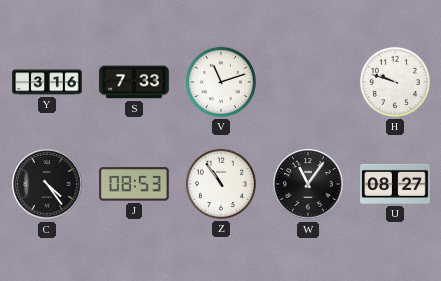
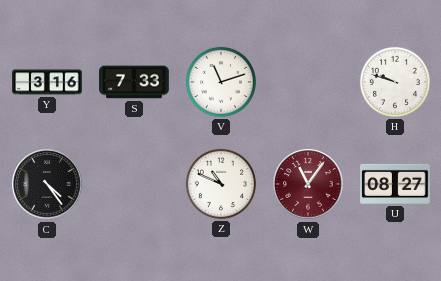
J: 08:53 -> none
Z: 10:54 -> 10:49
W dial: black -> burgundy
